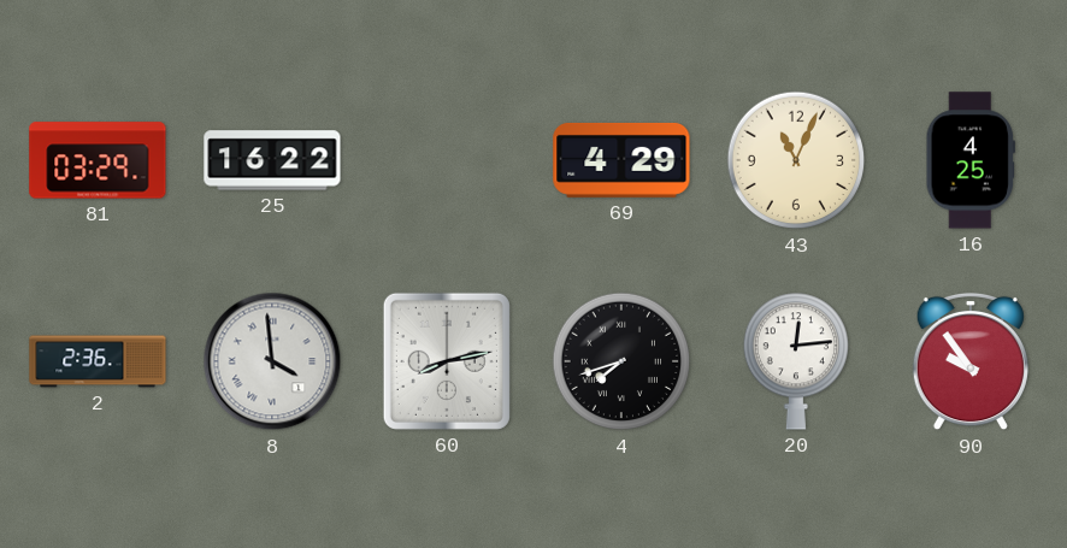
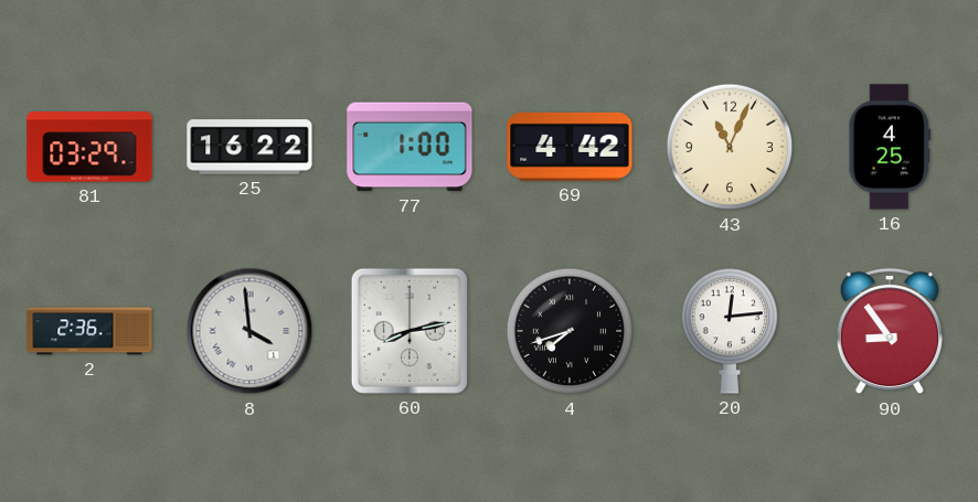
77: none -> 1:00
69: 4:29 -> 4:42
90: 9:54 -> 8:54
